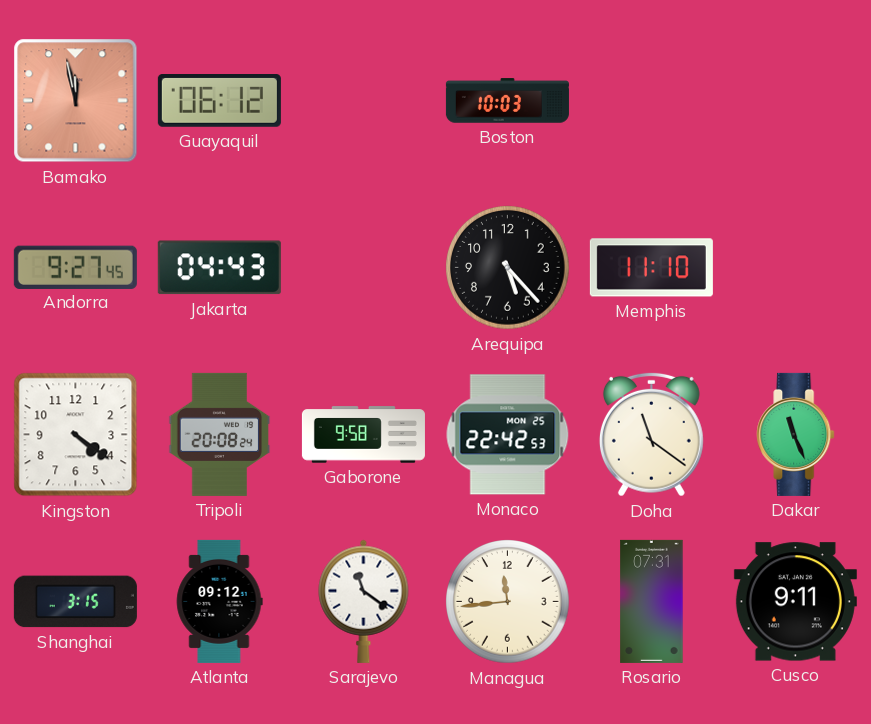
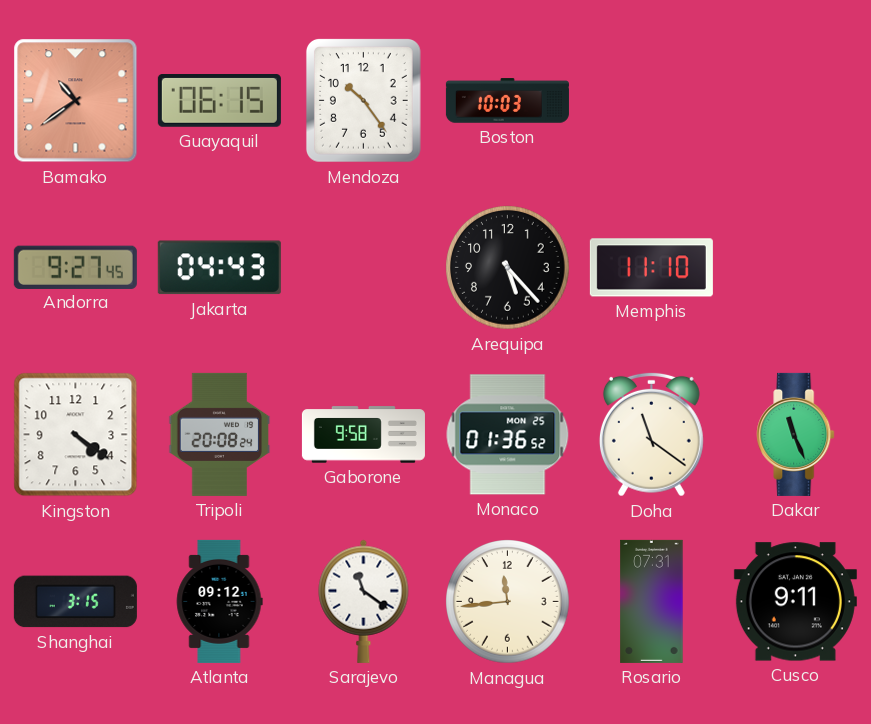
Bamako: 11:58 -> 10:39
Guayaquil: 06:12 -> 06:15
Mendoza: none -> 10:24
Monaco: 22:42 -> 01:36
